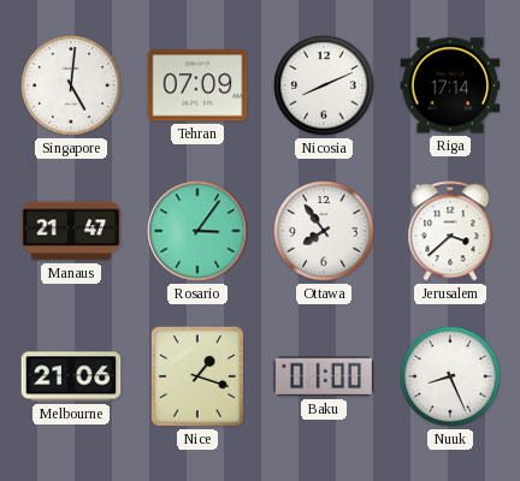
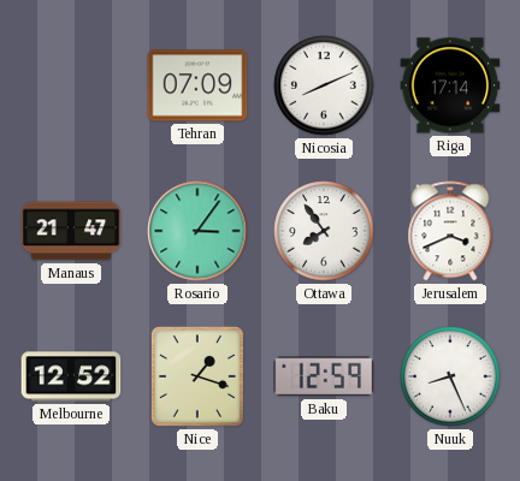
Singapore: 5:01 -> none
Jerusalem: 3:38 -> 3:41
Melbourne: 21:06 -> 12:52
Baku: 01:00 -> 12:59
